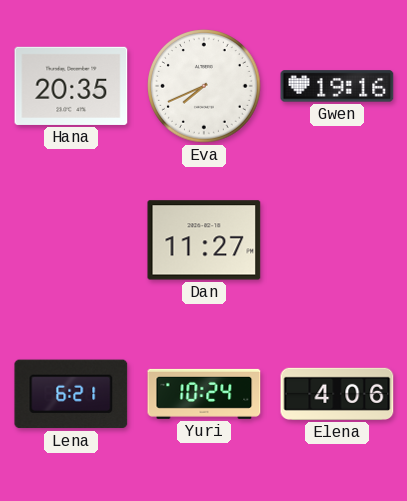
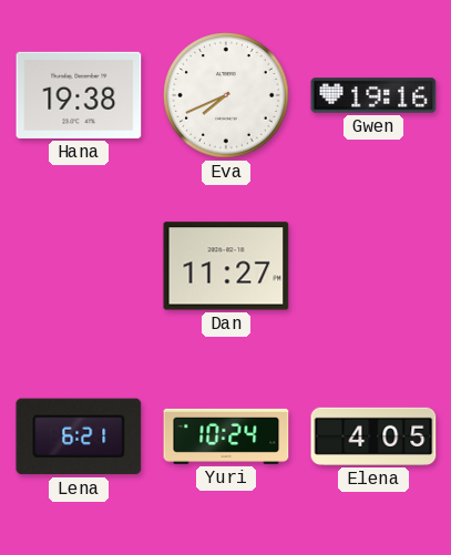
Hana: 20:35 -> 19:38
Elena: 4:06 -> 4:05
